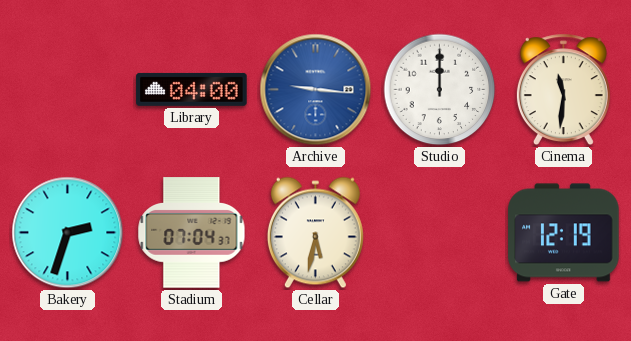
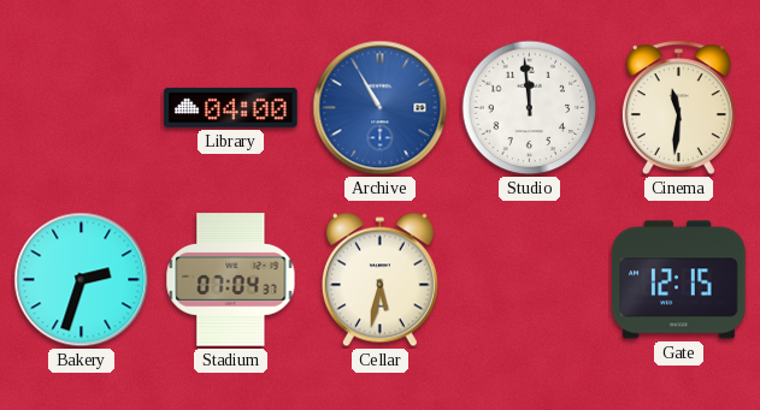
Archive: 9:16 -> 10:55
Studio: 12:00 -> 11:59
Gate: 12:19 -> 12:15
